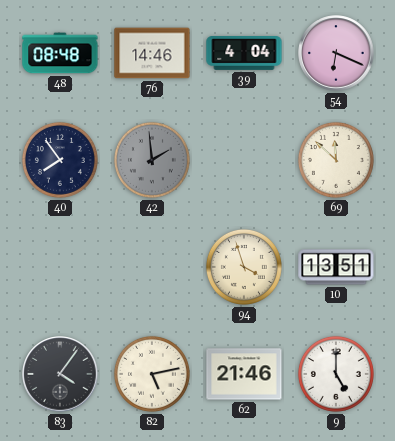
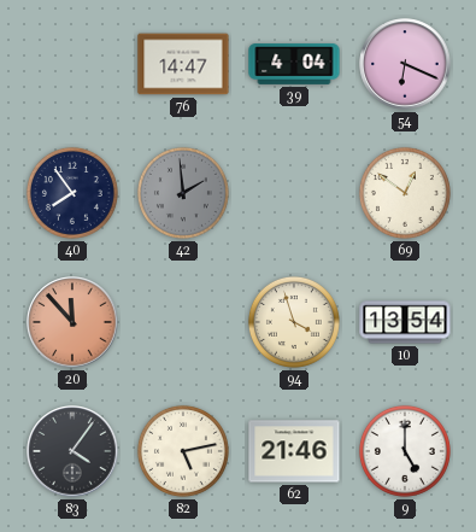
48: 08:48 -> none
76: 14:46 -> 14:47
69: 11:52 -> 12:51
20: none -> 11:53
10: 13:51 -> 13:54
